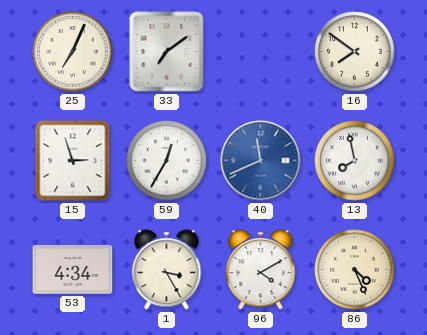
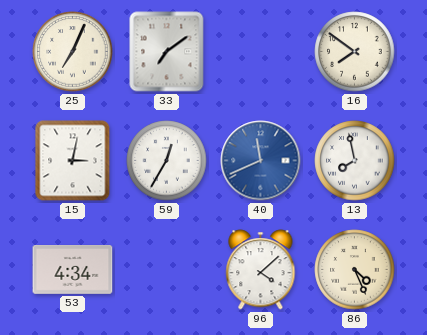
15: 2:57 -> 3:02
1: 3:25 -> none
96: 4:10 -> 4:08
